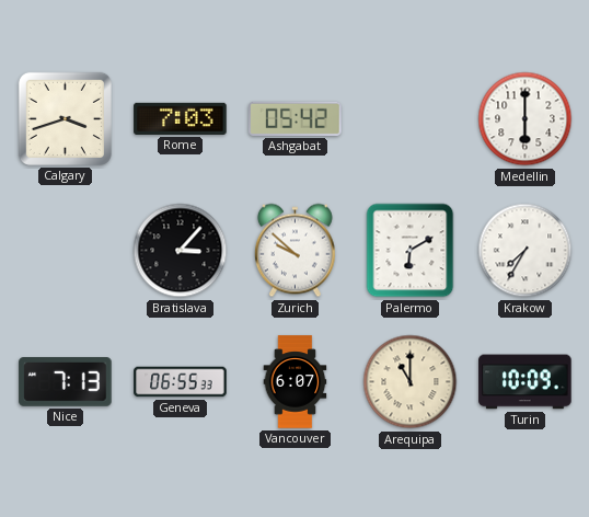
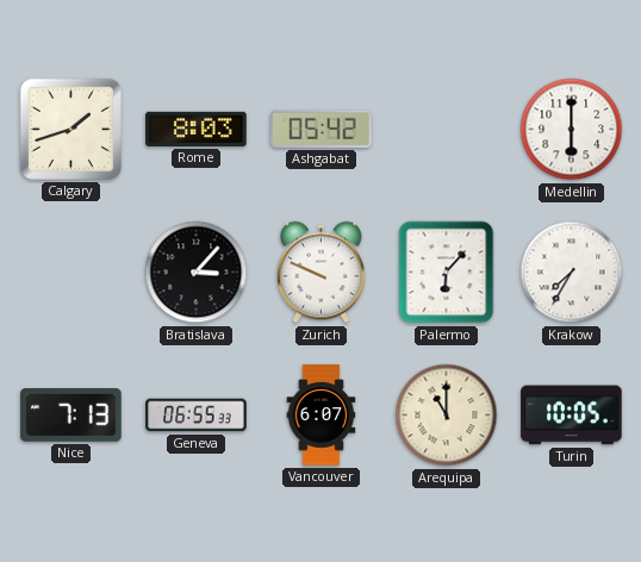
Calgary: 3:42 -> 1:42
Rome: 7:03 -> 8:03
Zurich: 9:52 -> 9:49
Palermo: 6:10 -> 6:07
Turin: 10:09 -> 10:05
